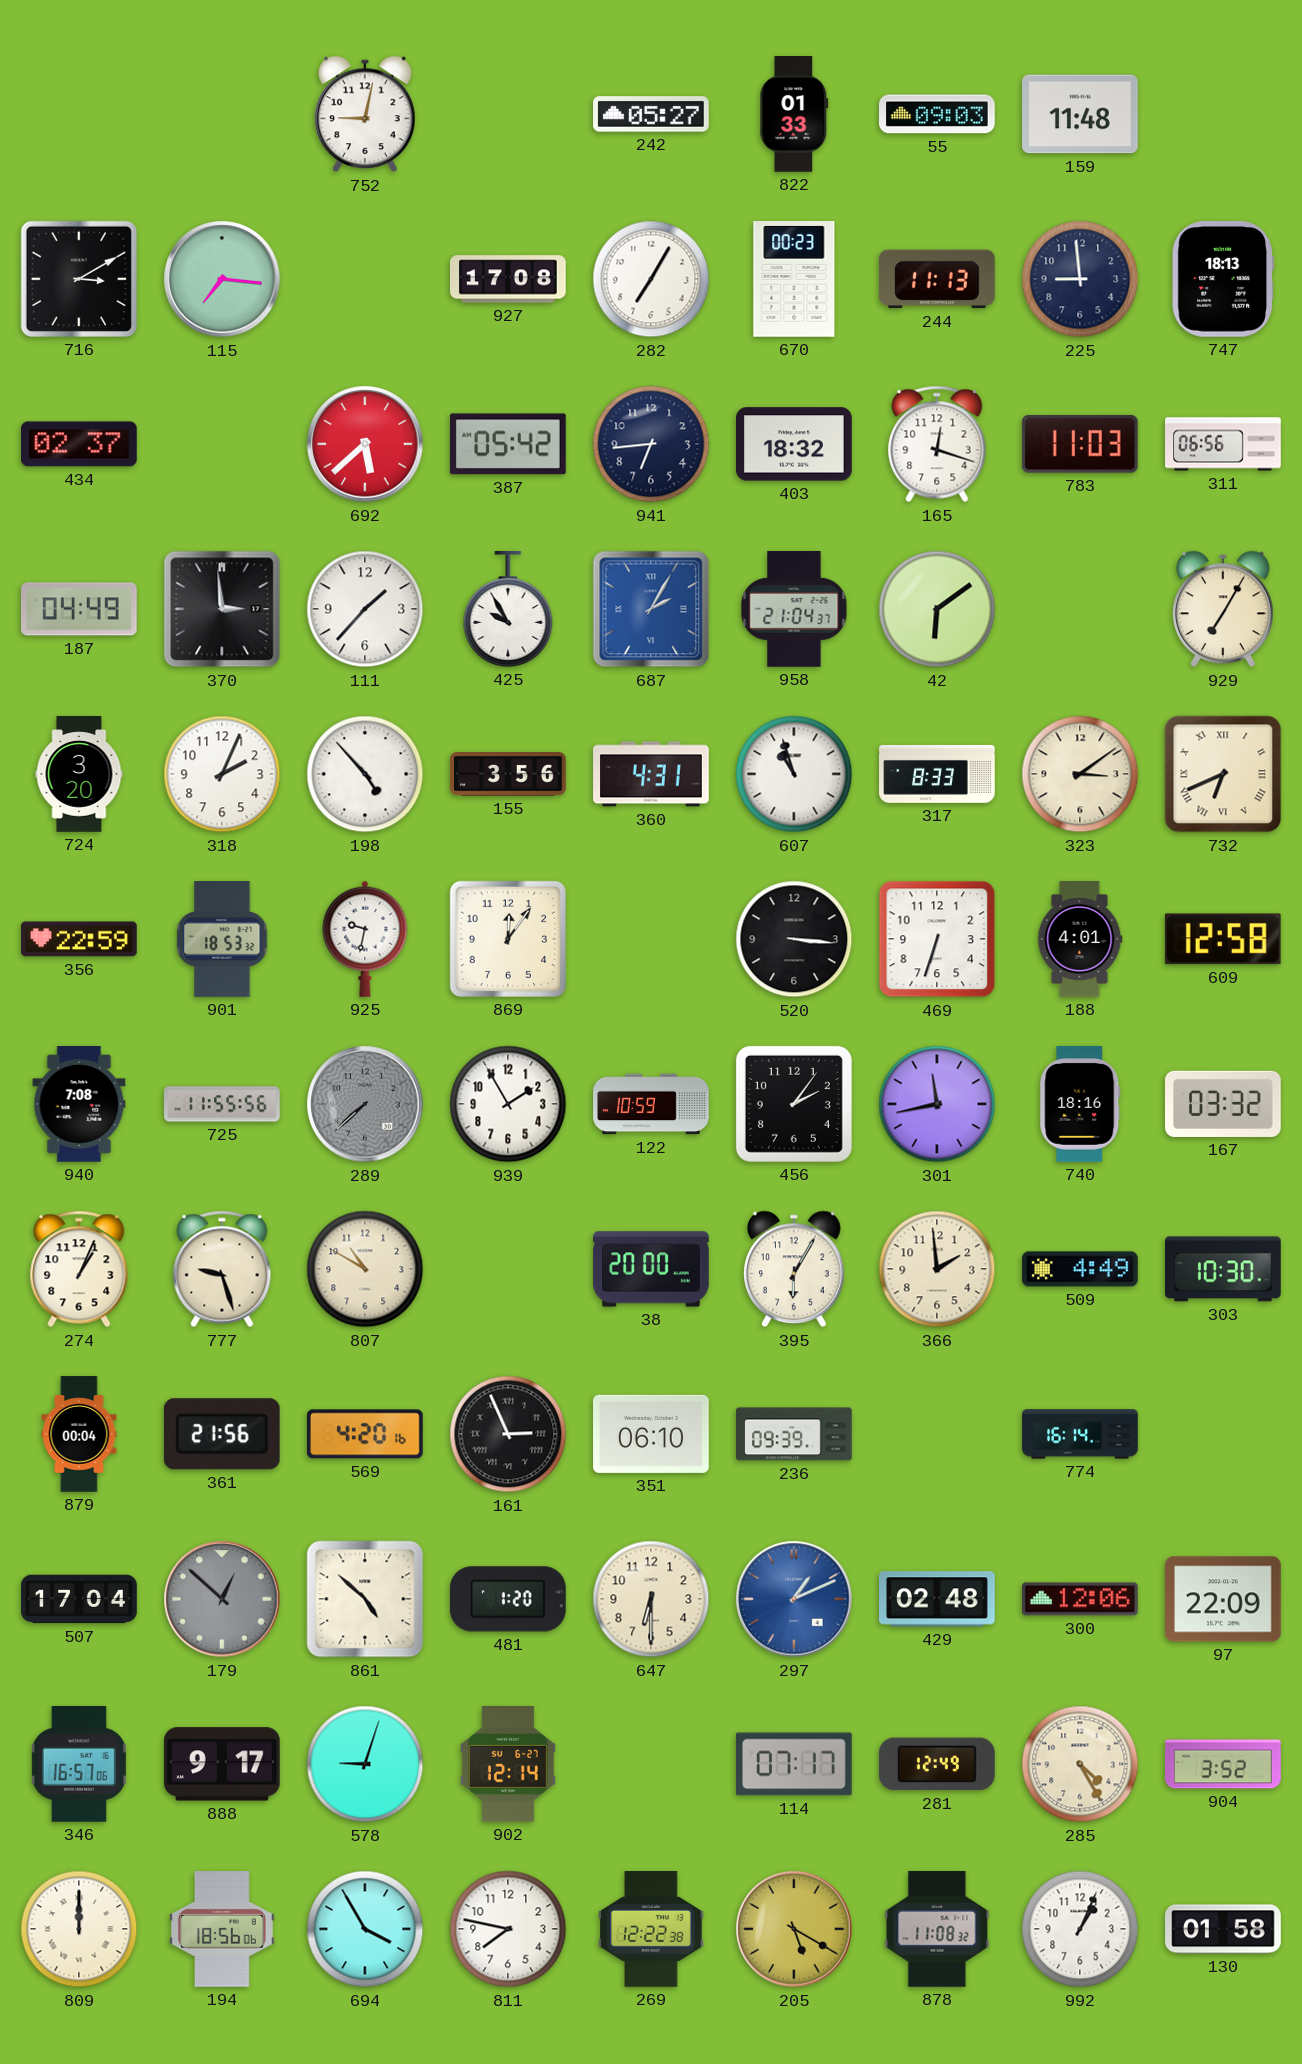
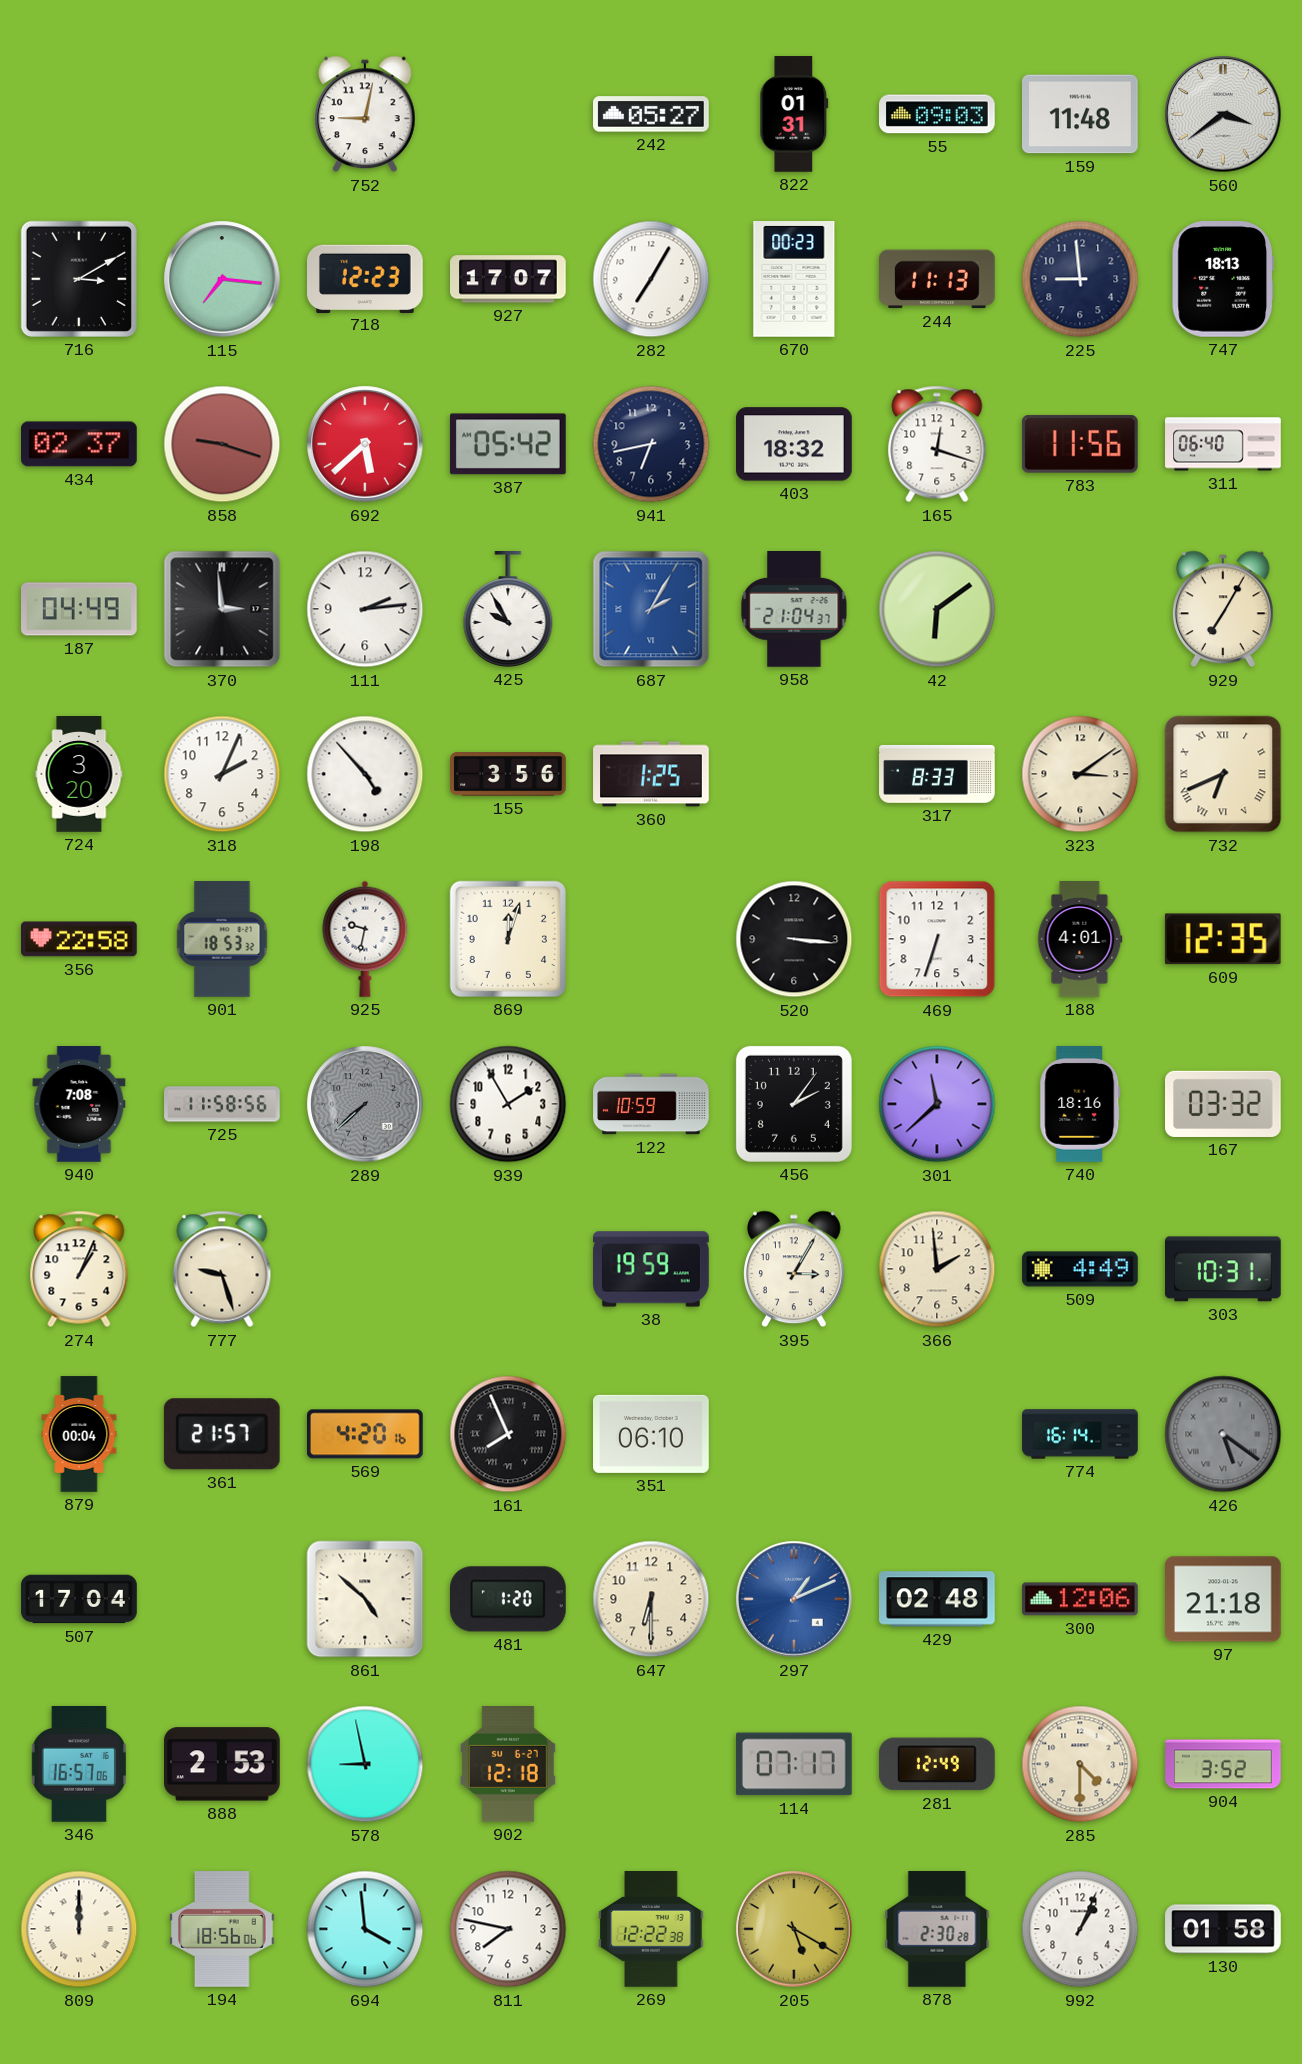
822: 01:33 -> 01:31
560: none -> 3:39
718: none -> 12:23
927: 17:08 -> 17:07
858: none -> 9:18
941: 6:44 -> 6:43
783: 11:03 -> 11:56
311: 06:56 -> 06:40
111: 1:37 -> 2:14
360: 4:31 -> 1:25
607: 10:57 -> none
356: 22:59 -> 22:58
869: 12:06 -> 12:03
609: 12:58 -> 12:35
725: 11:55 -> 11:58
301: 11:43 -> 11:38
807: 10:50 -> none
38: 20:00 -> 19:59
395: 6:05 -> 3:05
303: 10:30 -> 10:31
361: 21:56 -> 21:57
161: 2:56 -> 7:56
236: 09:39 -> none
426: none -> 5:21
179: 12:52 -> none
97: 22:09 -> 21:18
888: 9:17 -> 2:53
578: 9:03 -> 8:58
902: 12:14 -> 12:18
285: 4:25 -> 4:30
694: 3:55 -> 3:59
878: 11:08 -> 2:30
